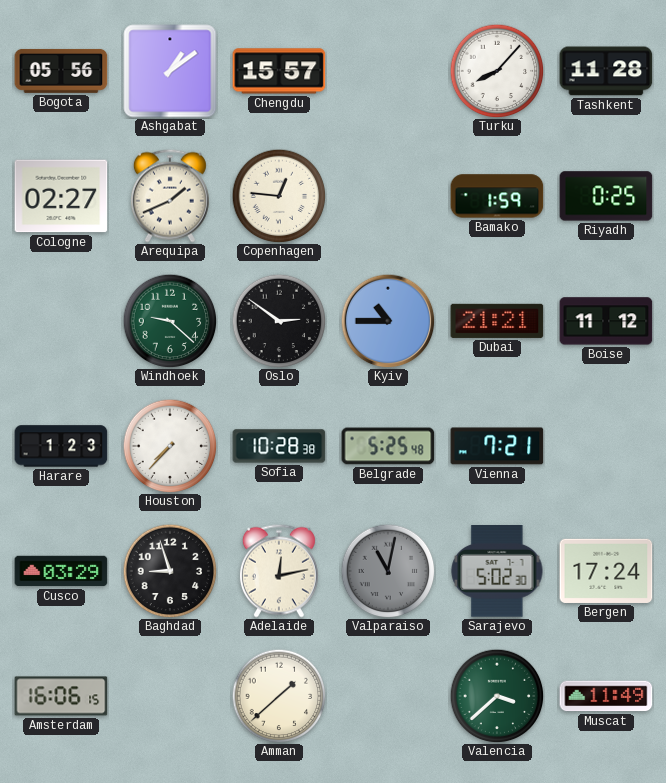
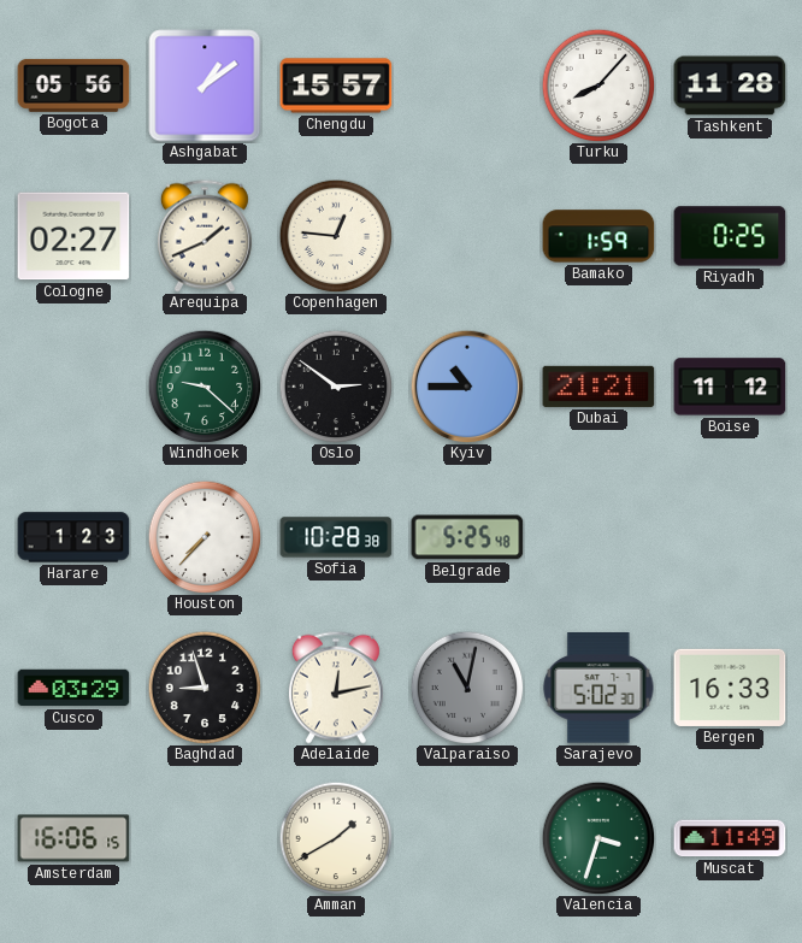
Vienna: 7:21 -> none
Bergen: 17:24 -> 16:33
Amman: 1:38 -> 1:40
Valencia: 3:38 -> 3:33
